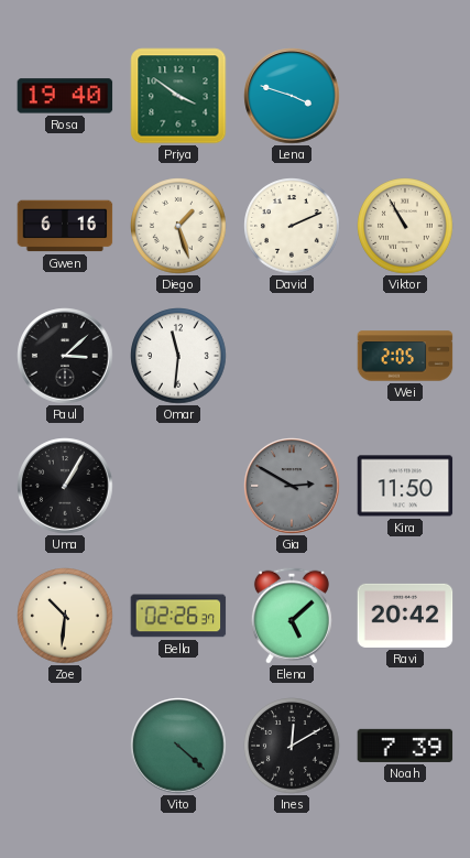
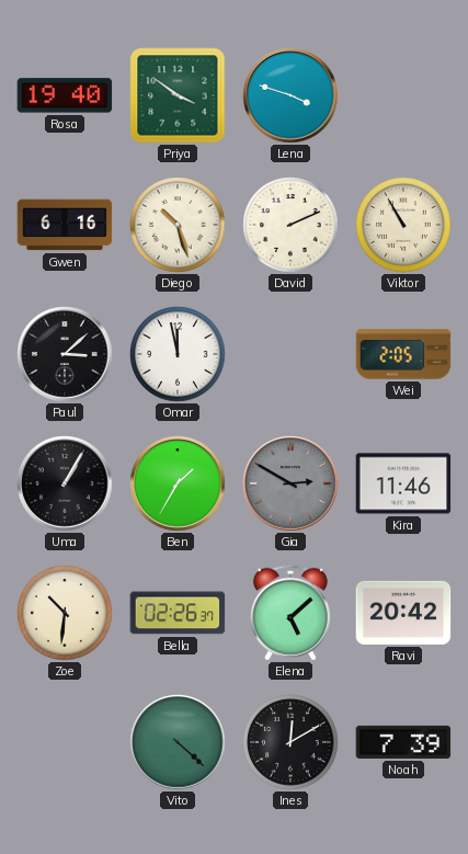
Diego: 1:27 -> 10:27
Omar: 11:31 -> 11:58
Ben: none -> 1:35
Kira: 11:50 -> 11:46
